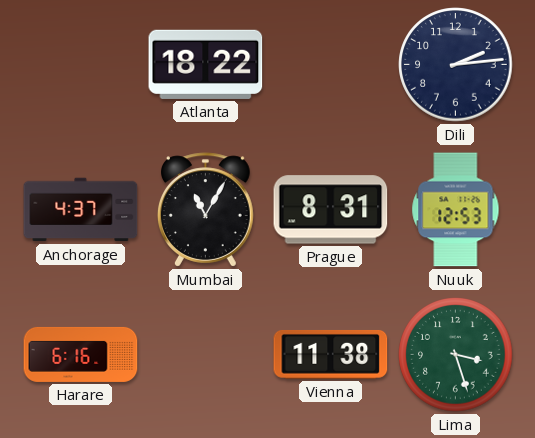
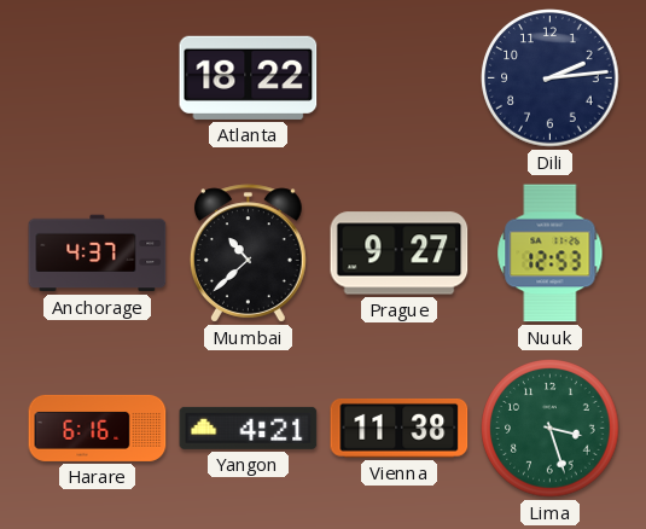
Mumbai: 11:05 -> 10:38
Prague: 8:31 -> 9:27
Yangon: none -> 4:21
